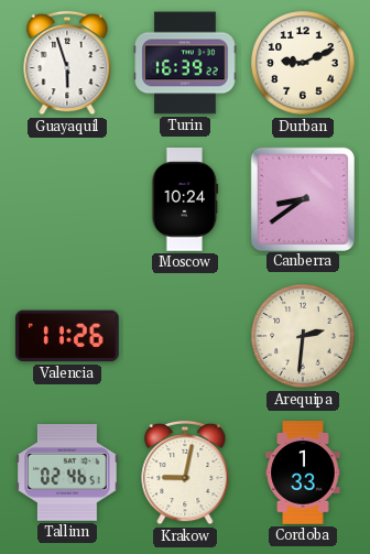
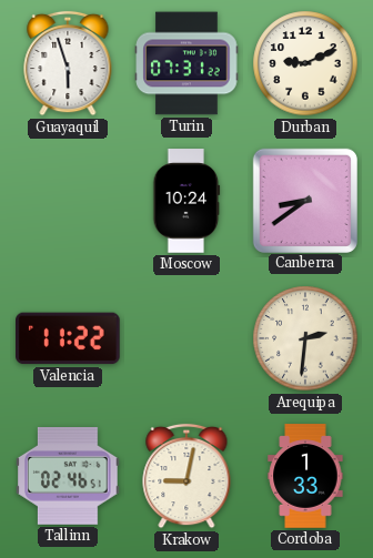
Turin: 16:39 -> 07:31
Valencia: 11:26 -> 11:22
